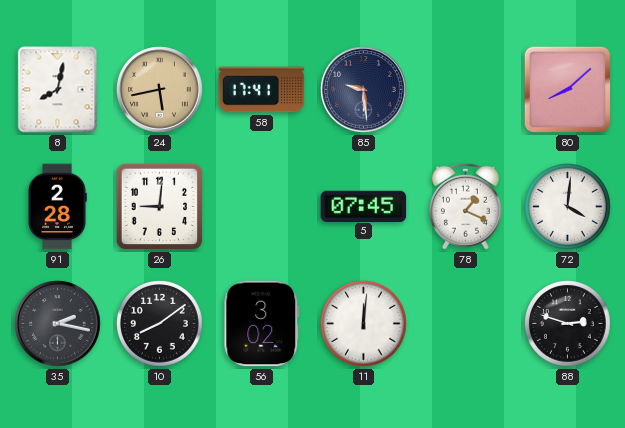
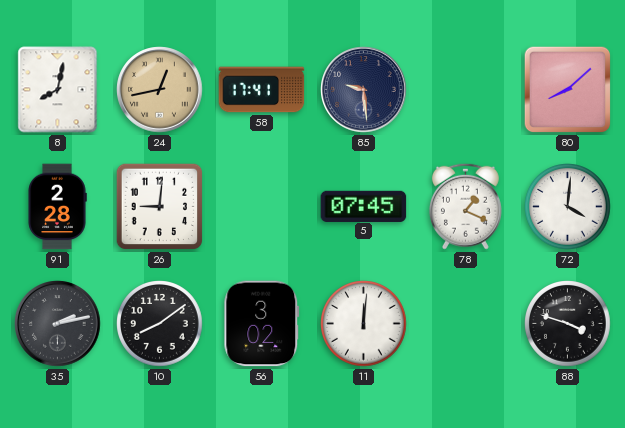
24: 5:43 -> 12:43
35: 2:17 -> 2:13
88: 2:48 -> 3:48
